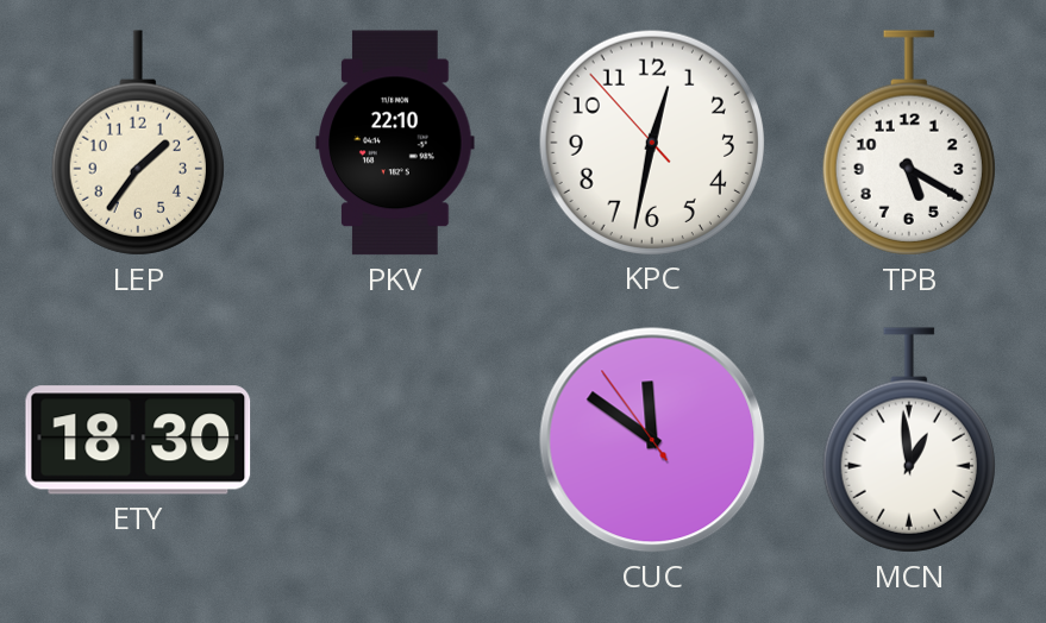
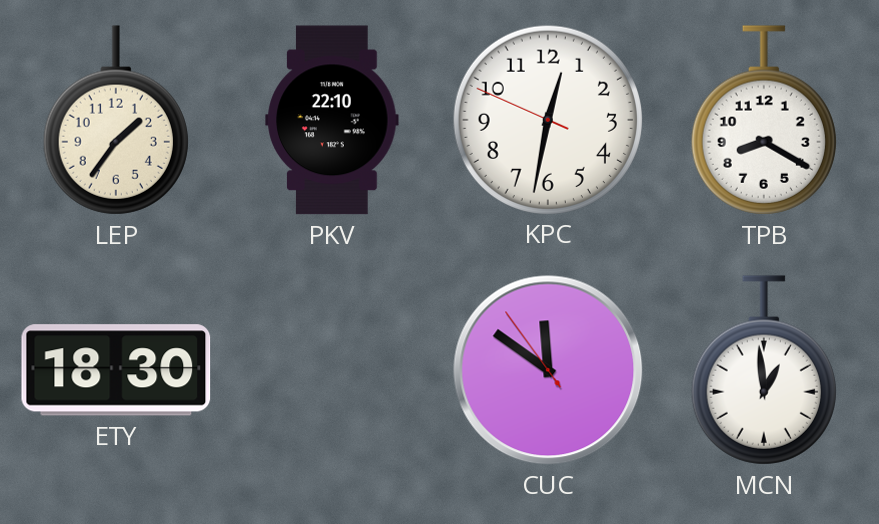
KPC: 12:31:53 -> 12:31:49
TPB: 5:20 -> 8:20
